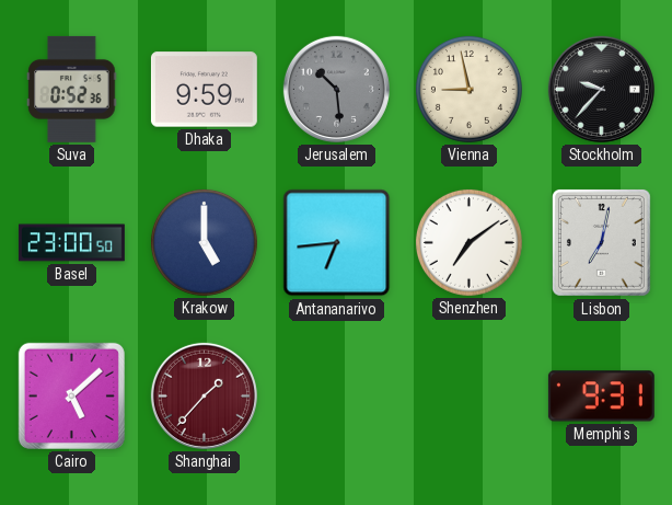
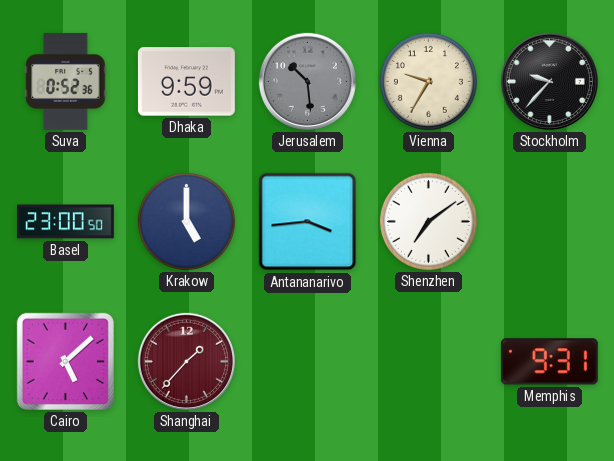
Vienna: 8:58 -> 9:35
Antananarivo: 6:44 -> 3:44
Lisbon: 7:02 -> none
